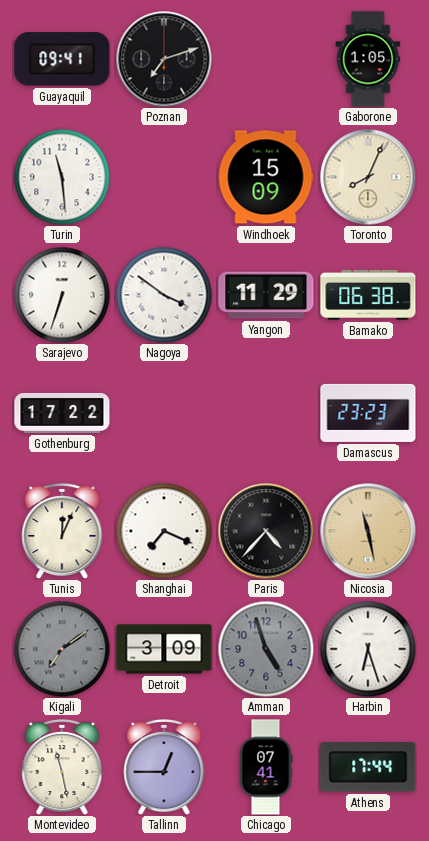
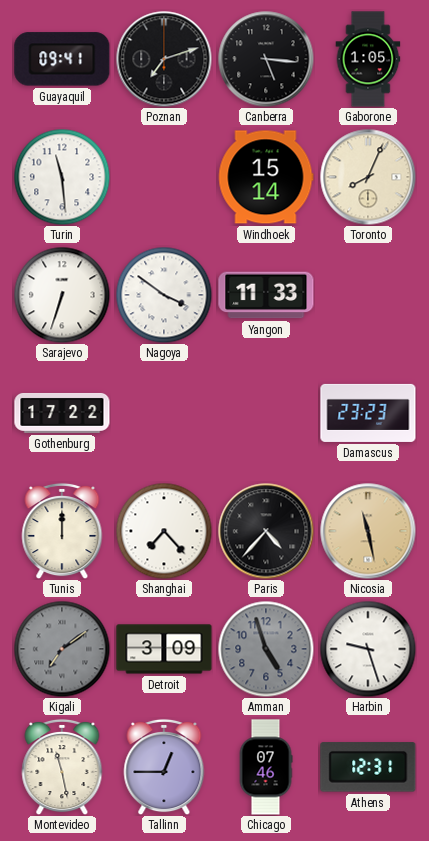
Canberra: none -> 5:16
Windhoek: 15:09 -> 15:14
Yangon: 11:29 -> 11:33
Bamako: 06:38 -> none
Tunis: 12:04 -> 12:00
Shanghai: 7:19 -> 7:23
Harbin: 6:27 -> 9:27
Chicago: 07:41 -> 07:46
Athens: 17:44 -> 12:31
